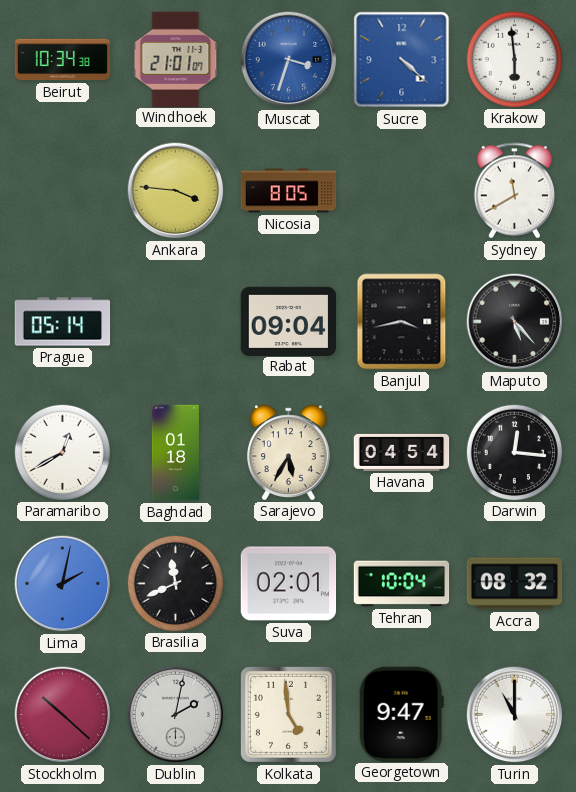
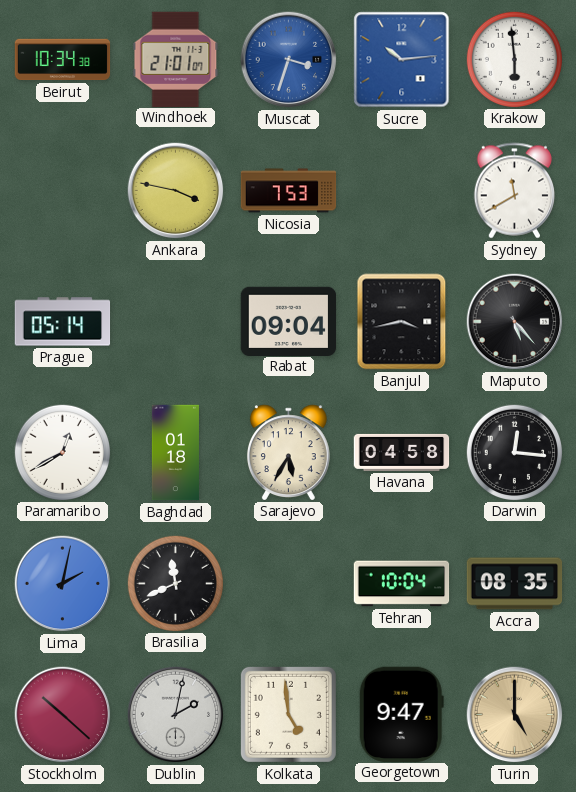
Sucre: 4:22 -> 10:14
Ankara: 3:46 -> 3:47
Nicosia: 8:05 -> 7:53
Havana: 04:54 -> 04:58
Suva: 02:01 -> none
Accra: 08:32 -> 08:35
Turin: 11:00 -> 5:00
Turin dial: white -> champagne
